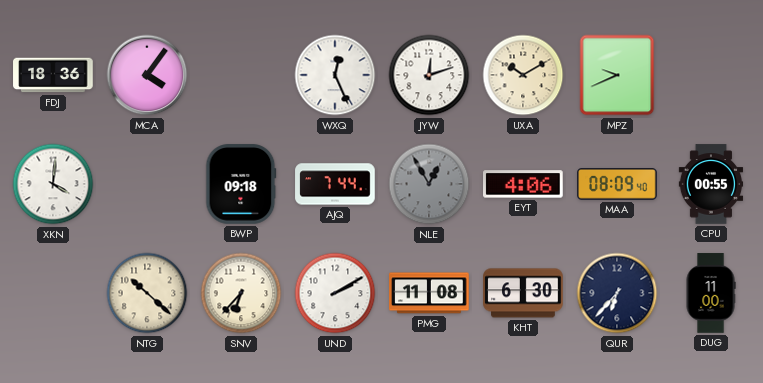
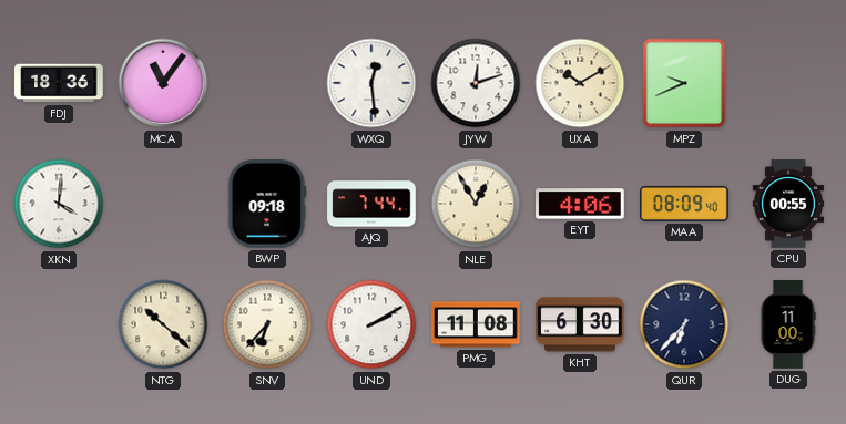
MCA: 4:06 -> 11:06
WXQ: 12:26 -> 12:29
NLE dial: grey -> cream
